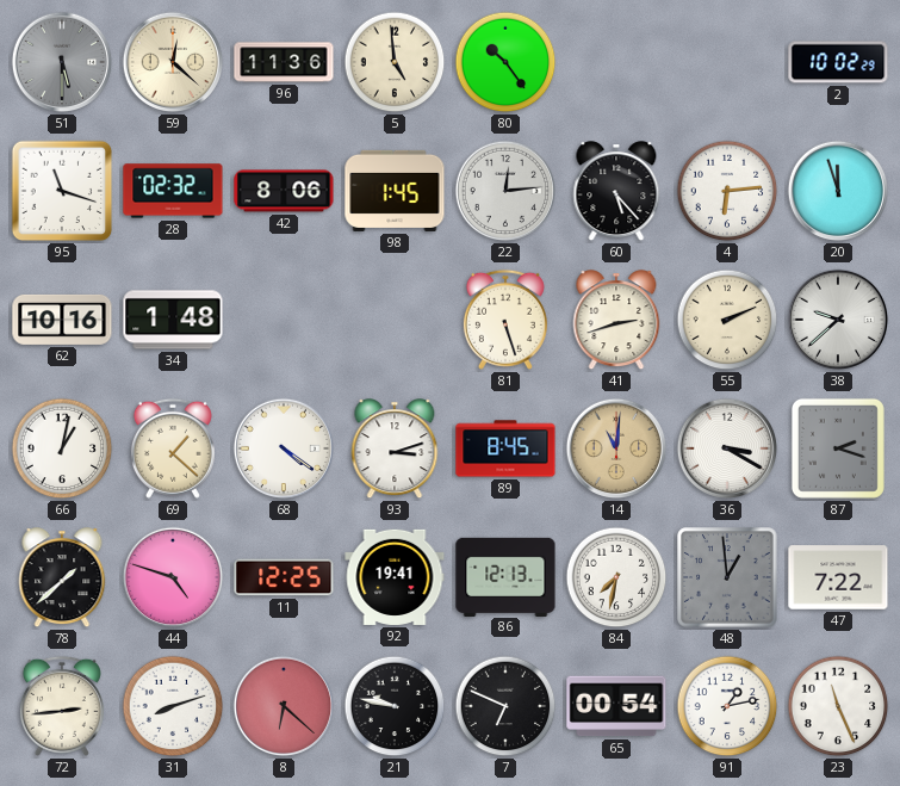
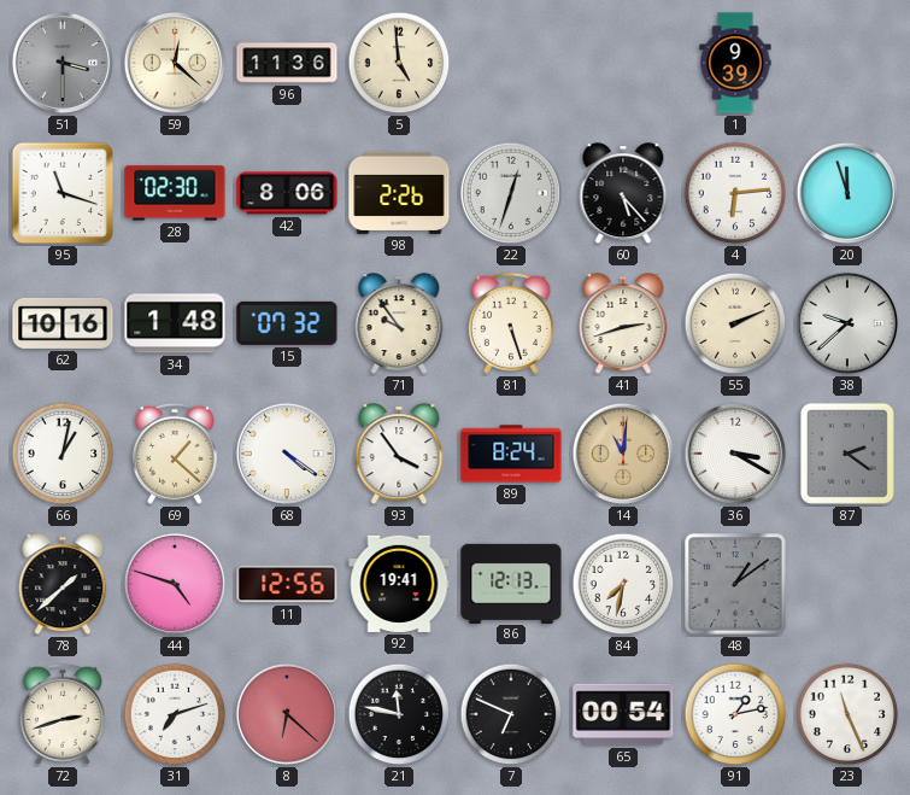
51: 5:30 -> 3:30
80: 10:24 -> none
1: none -> 9:39
2: 10:02 -> none
28: 02:32 -> 02:30
98: 1:45 -> 2:26
22: 12:14 -> 12:33
15: none -> 07:32
71: none -> 9:54
93: 3:12 -> 3:54
89: 8:45 -> 8:24
87: 2:18 -> 2:21
11: 12:25 -> 12:56
48: 12:59 -> 1:09
47: 7:22 -> none
72: 2:44 -> 2:42
31: 8:12 -> 7:12
21: 9:47 -> 11:47
